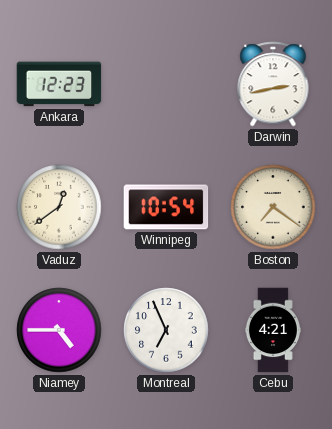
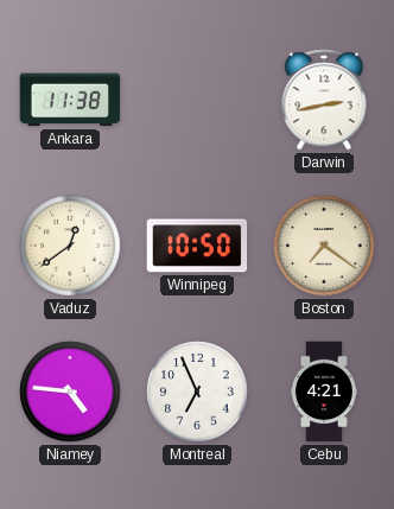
Ankara: 12:23 -> 11:38
Winnipeg: 10:54 -> 10:50
Niamey: 4:45 -> 4:46
